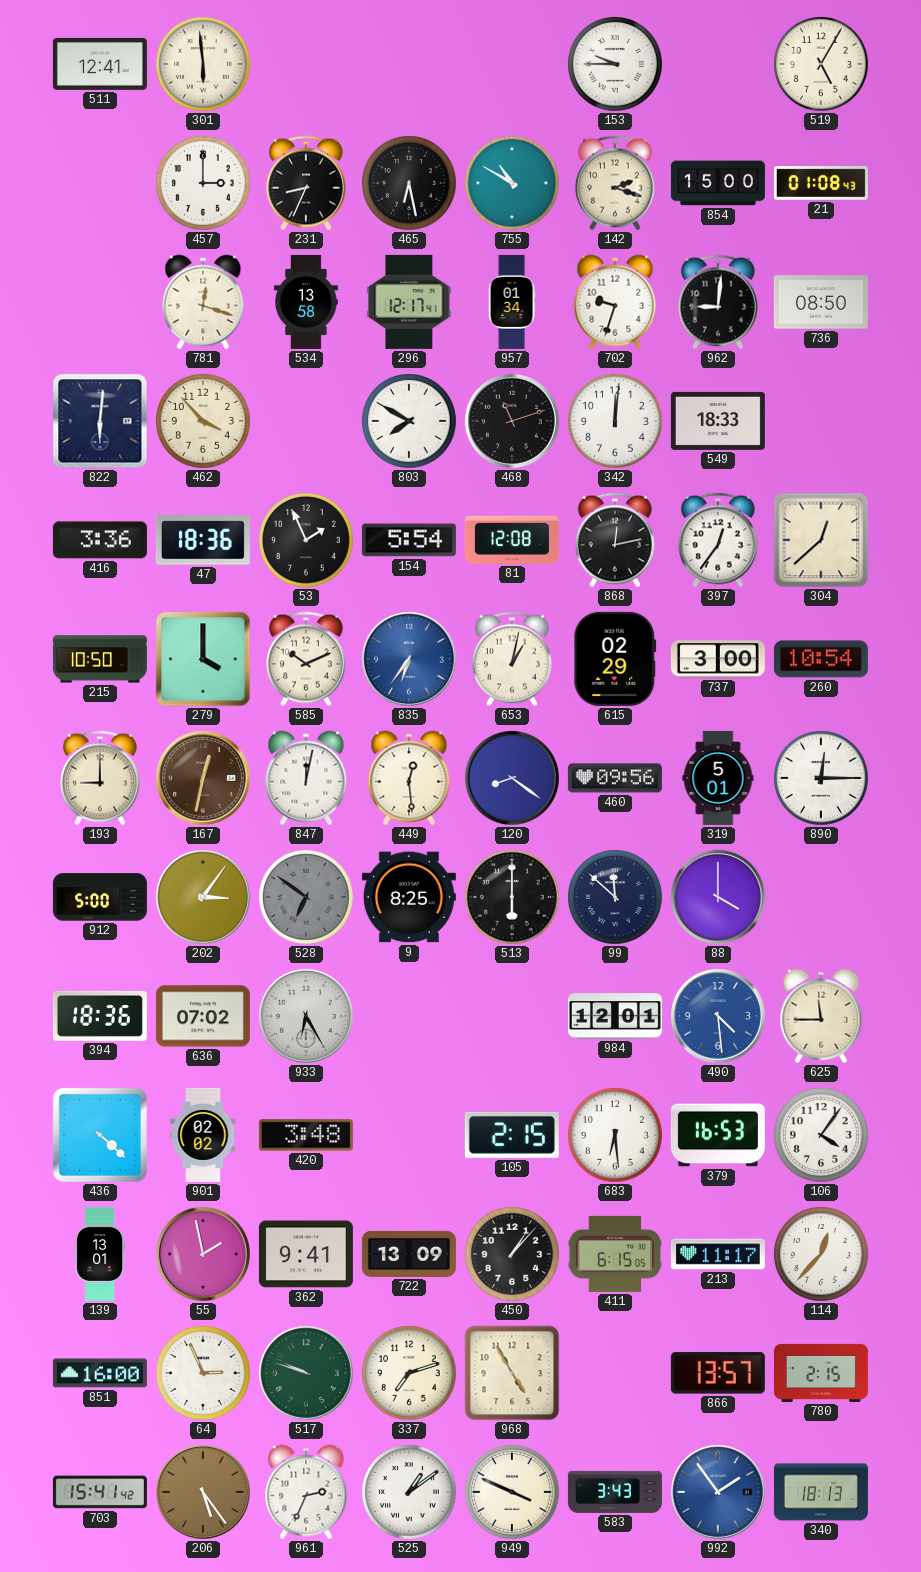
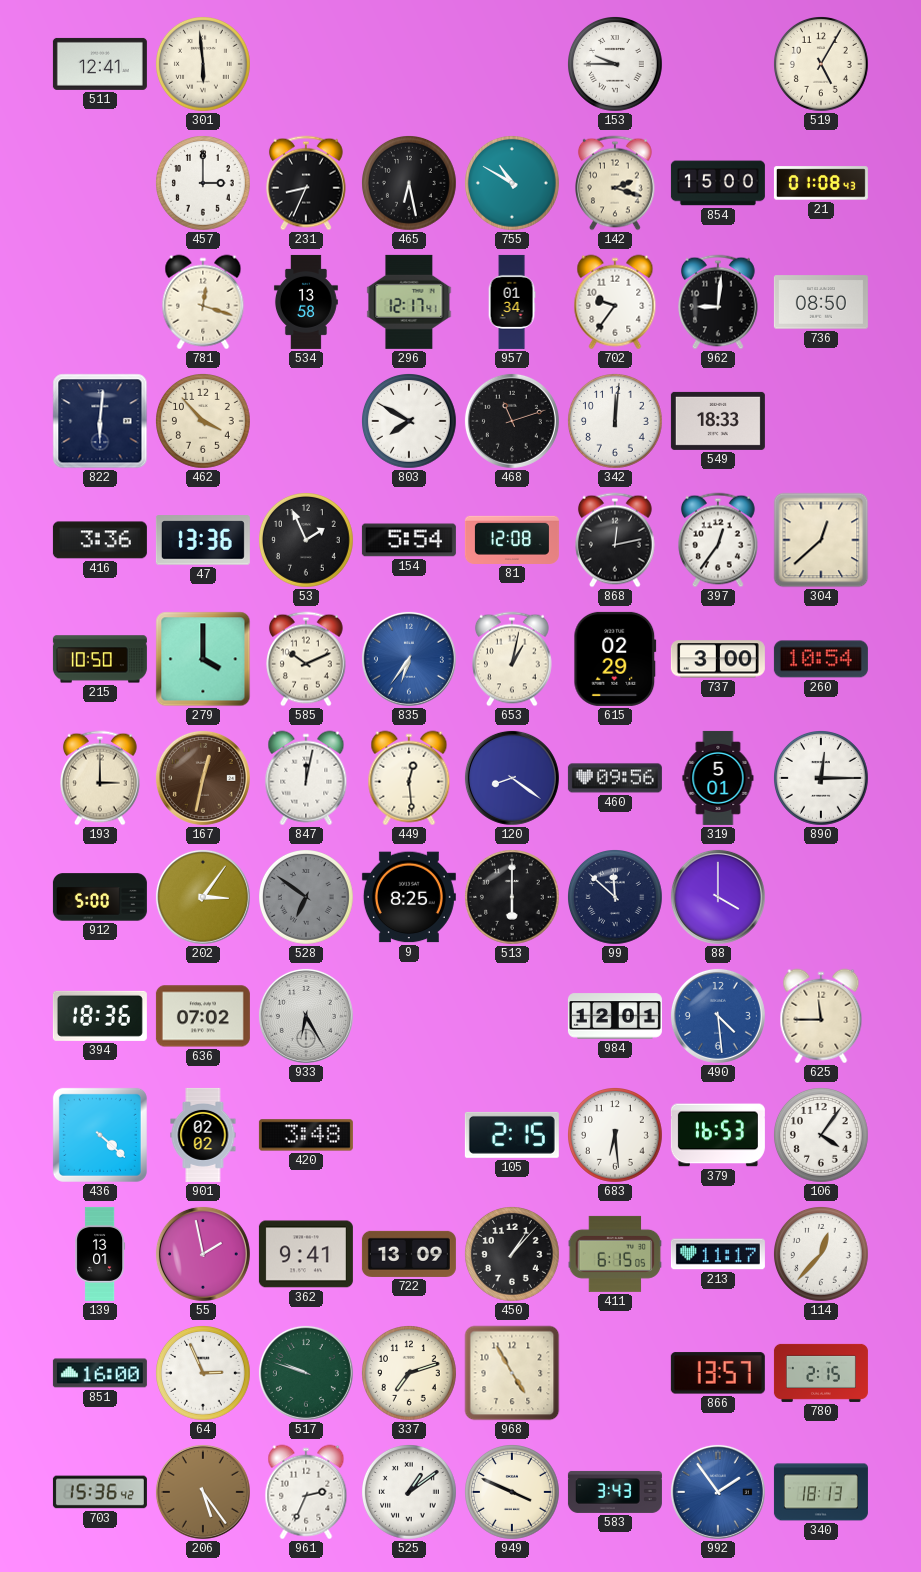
702: 9:33 -> 9:36
47: 18:36 -> 13:36
193: 9:00 -> 3:00
703: 15:41 -> 15:36
